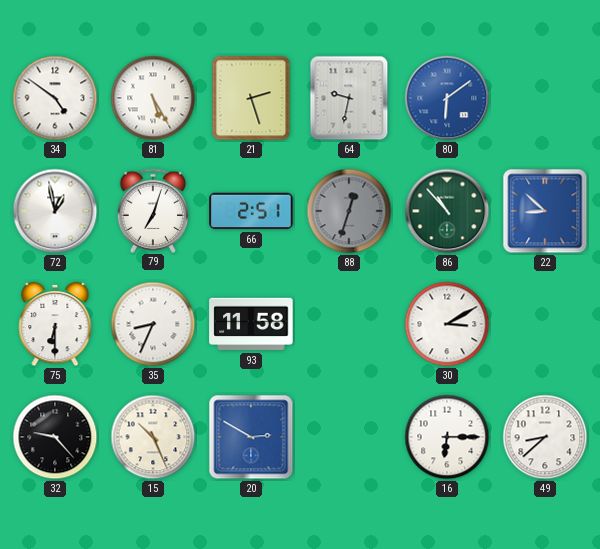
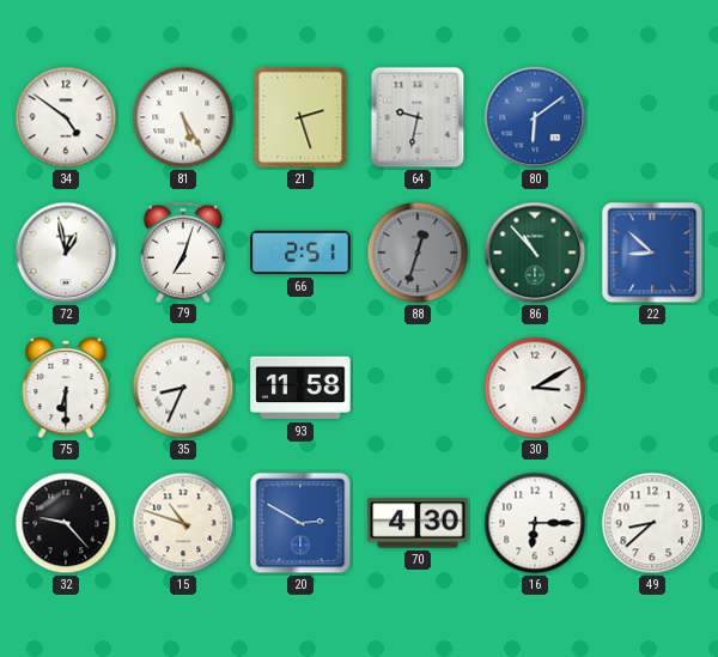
15: 10:26 -> 10:48
70: none -> 4:30
